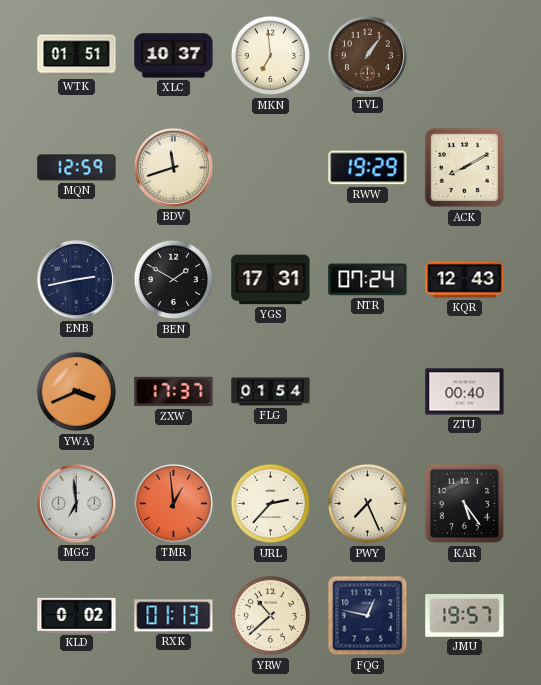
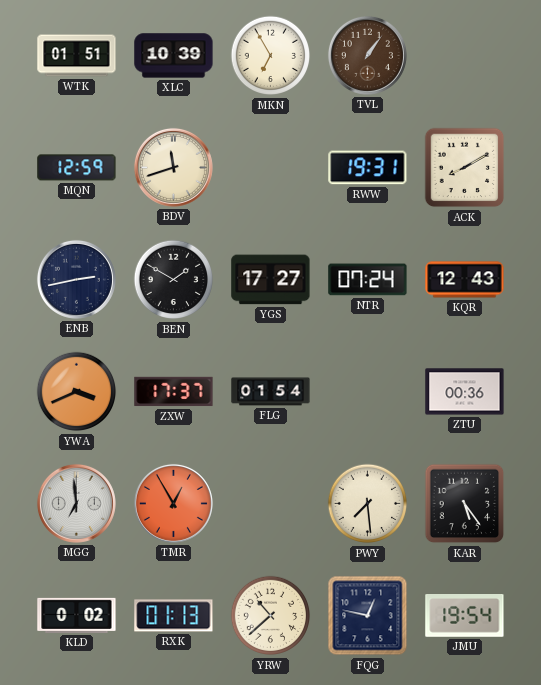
XLC: 10:37 -> 10:39
MKN: 6:59 -> 6:55
RWW: 19:29 -> 19:31
YGS: 17:31 -> 17:27
ZTU: 00:40 -> 00:36
TMR: 12:59 -> 12:55
URL: 2:37 -> none
PWY: 7:26 -> 7:29
JMU: 19:57 -> 19:54
